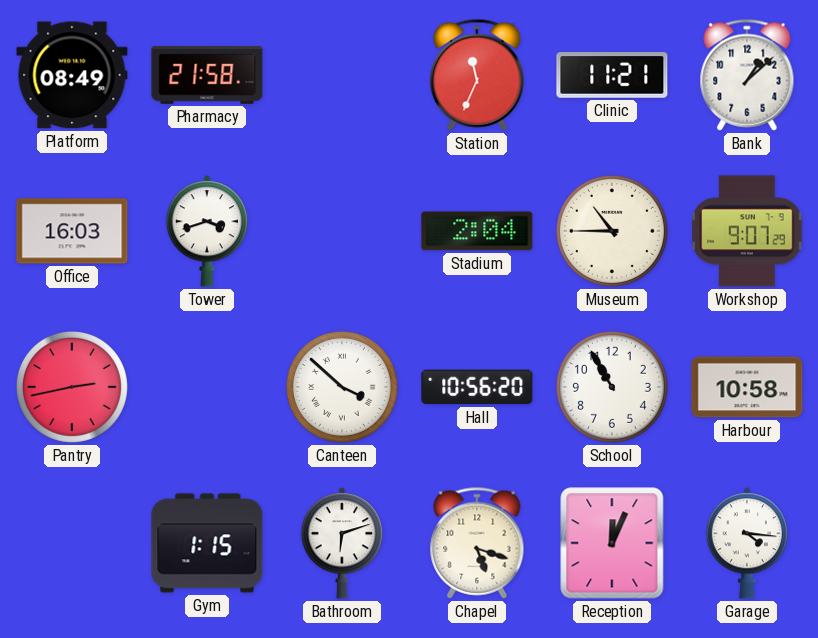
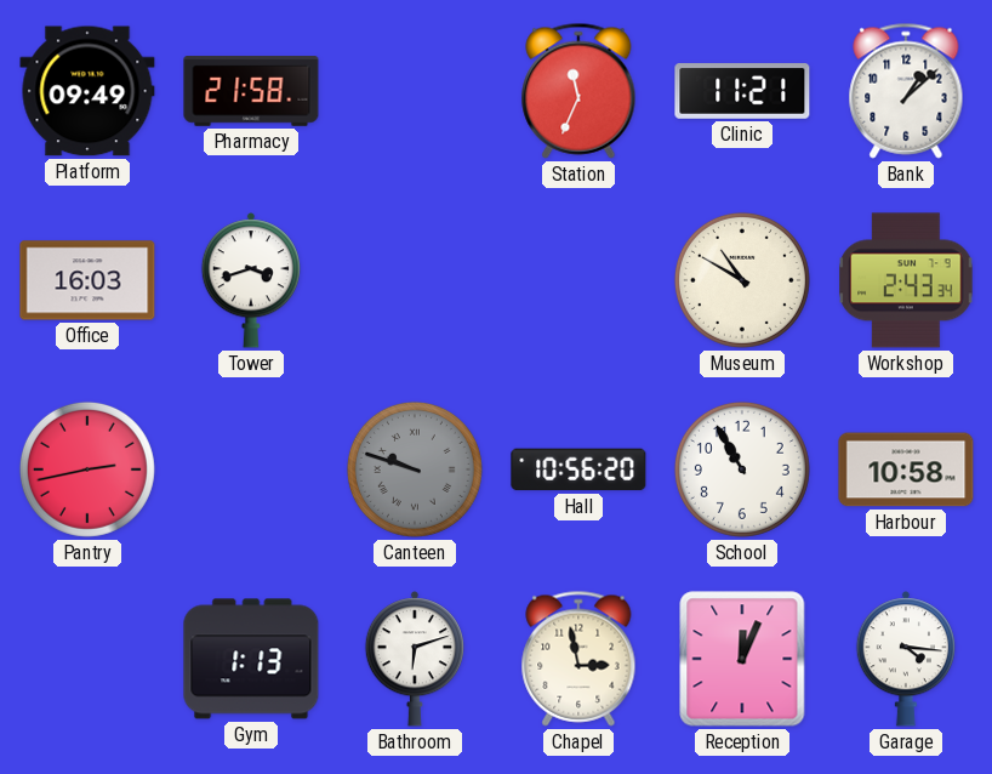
Platform: 08:49 -> 09:49
Stadium: 2:04 -> none
Museum: 10:45 -> 10:50
Workshop: 9:07 -> 2:43
Canteen: 3:52 -> 9:48
Canteen dial: white -> grey
Gym: 1:15 -> 1:13
Chapel: 5:18 -> 2:58
